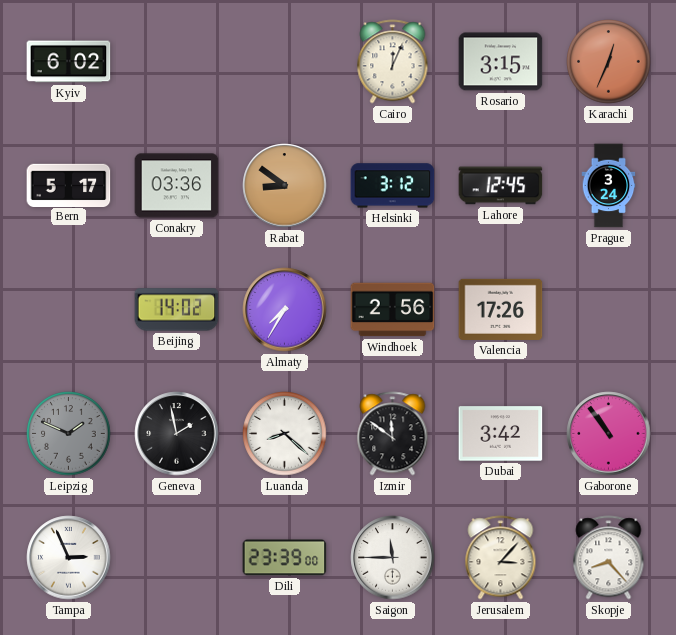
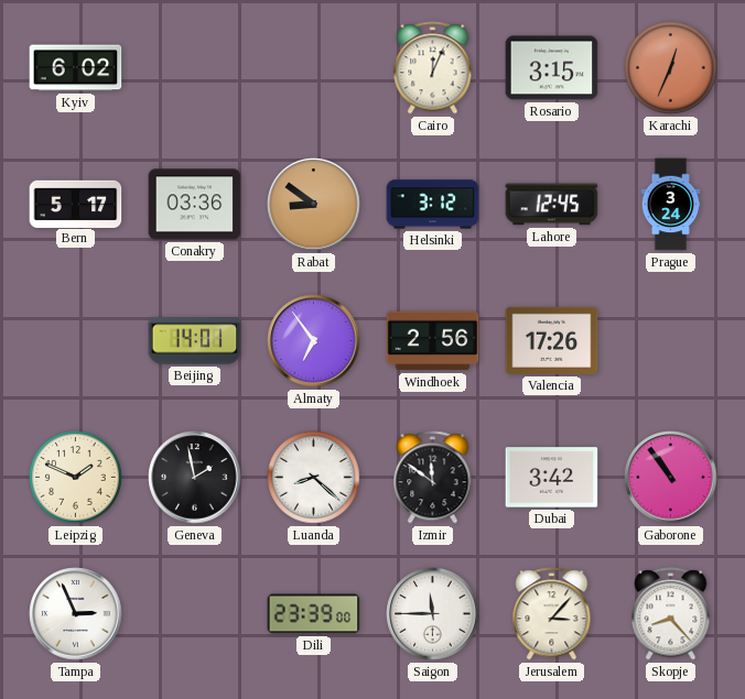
Beijing: 14:02 -> 14:01
Almaty: 7:35 -> 6:54
Leipzig dial: grey -> cream
